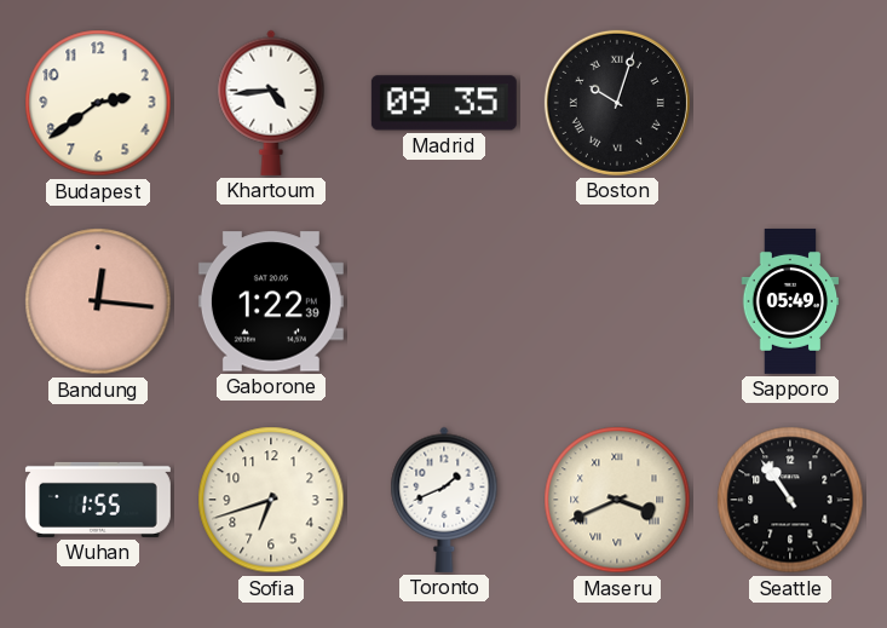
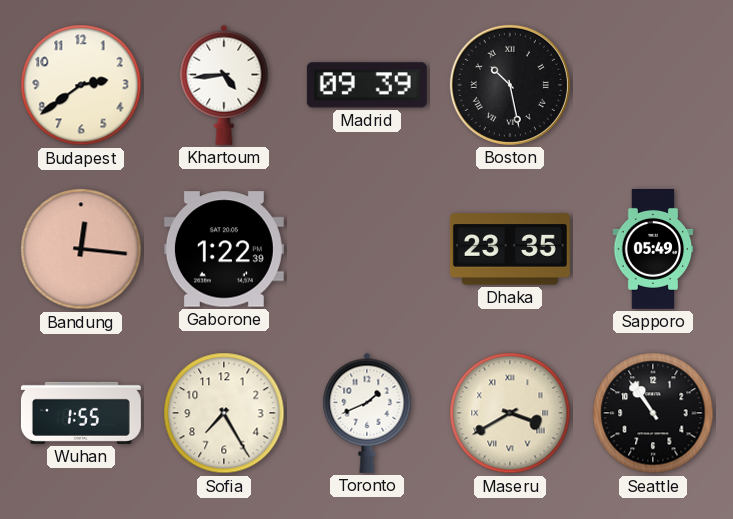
Madrid: 09:35 -> 09:39
Boston: 10:03 -> 10:28
Dhaka: none -> 23:35
Sofia: 6:42 -> 7:25
Maseru: 3:41 -> 3:40
